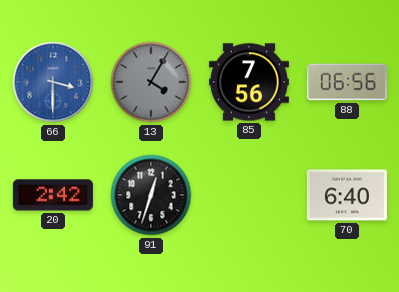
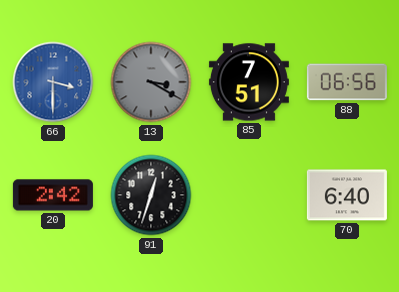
13: 4:05 -> 3:20
85: 7:56 -> 7:51
